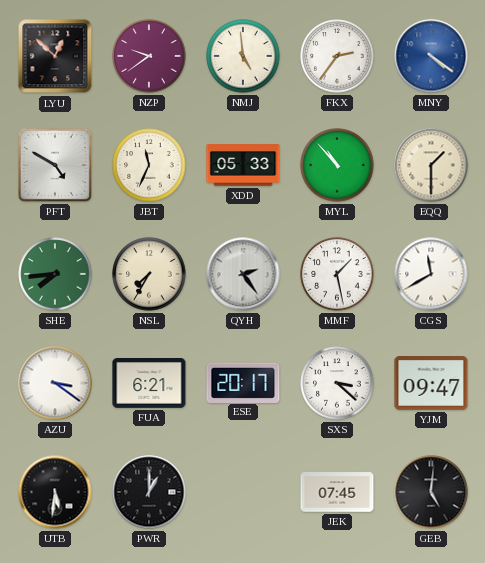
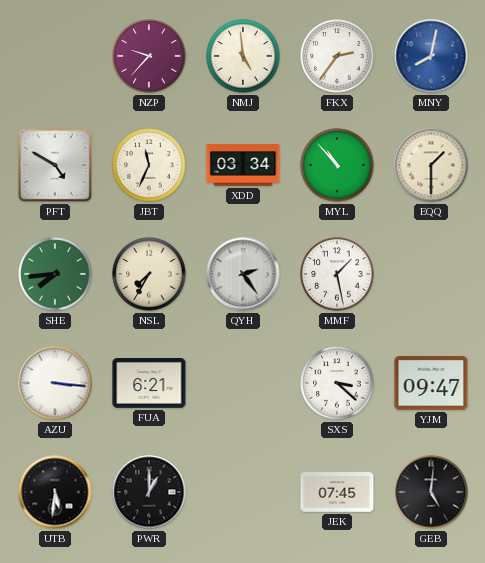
LYU: 12:52 -> none
NZP: 9:39 -> 9:37
MNY: 4:21 -> 8:02
XDD: 05:33 -> 03:34
CGS: 11:40 -> none
AZU: 3:21 -> 3:16
ESE: 20:17 -> none
